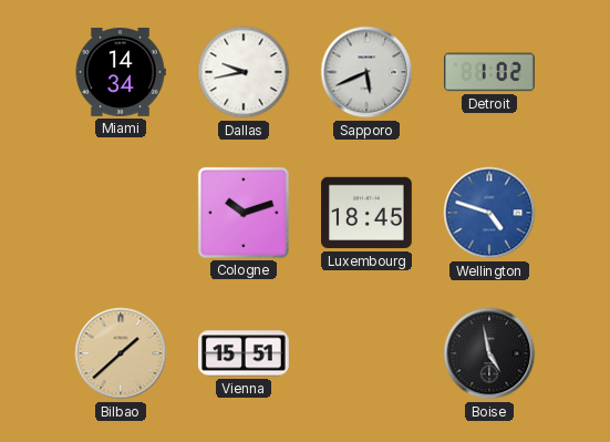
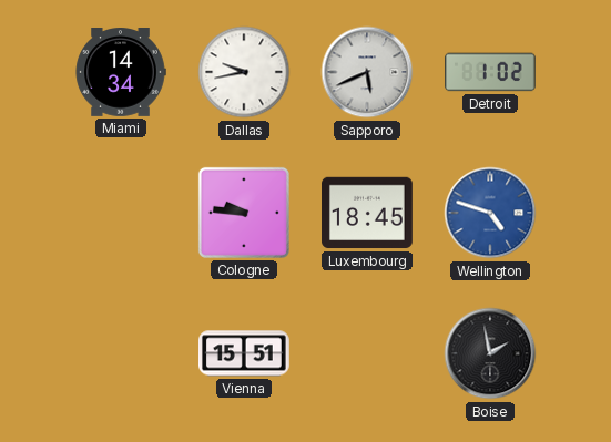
Cologne: 10:12 -> 9:46
Bilbao: 1:38 -> none
Boise: 4:58 -> 1:58
